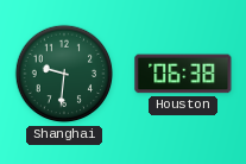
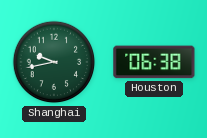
Shanghai: 9:31 -> 9:43
